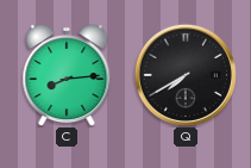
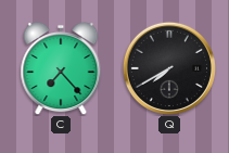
C: 8:14 -> 7:23
